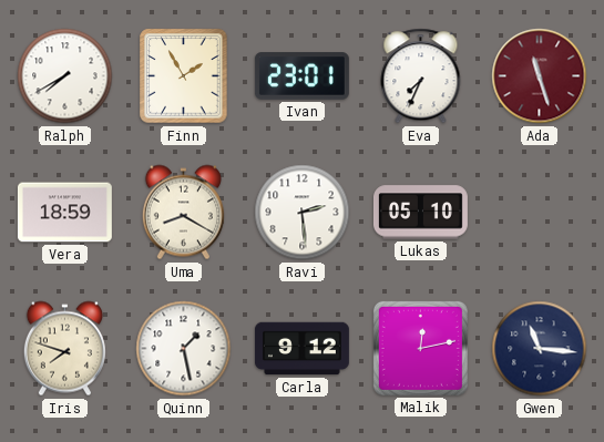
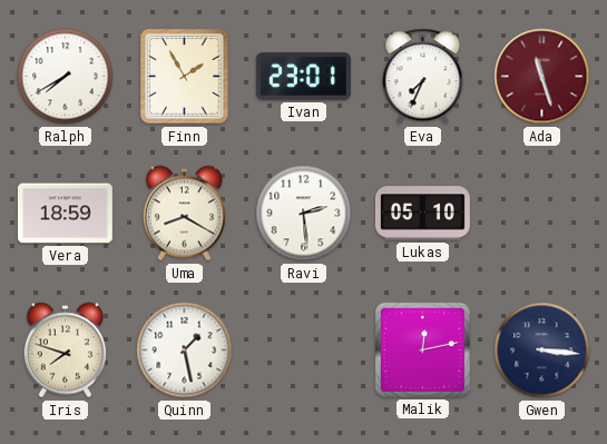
Carla: 9:12 -> none
Gwen: 11:16 -> 3:16
